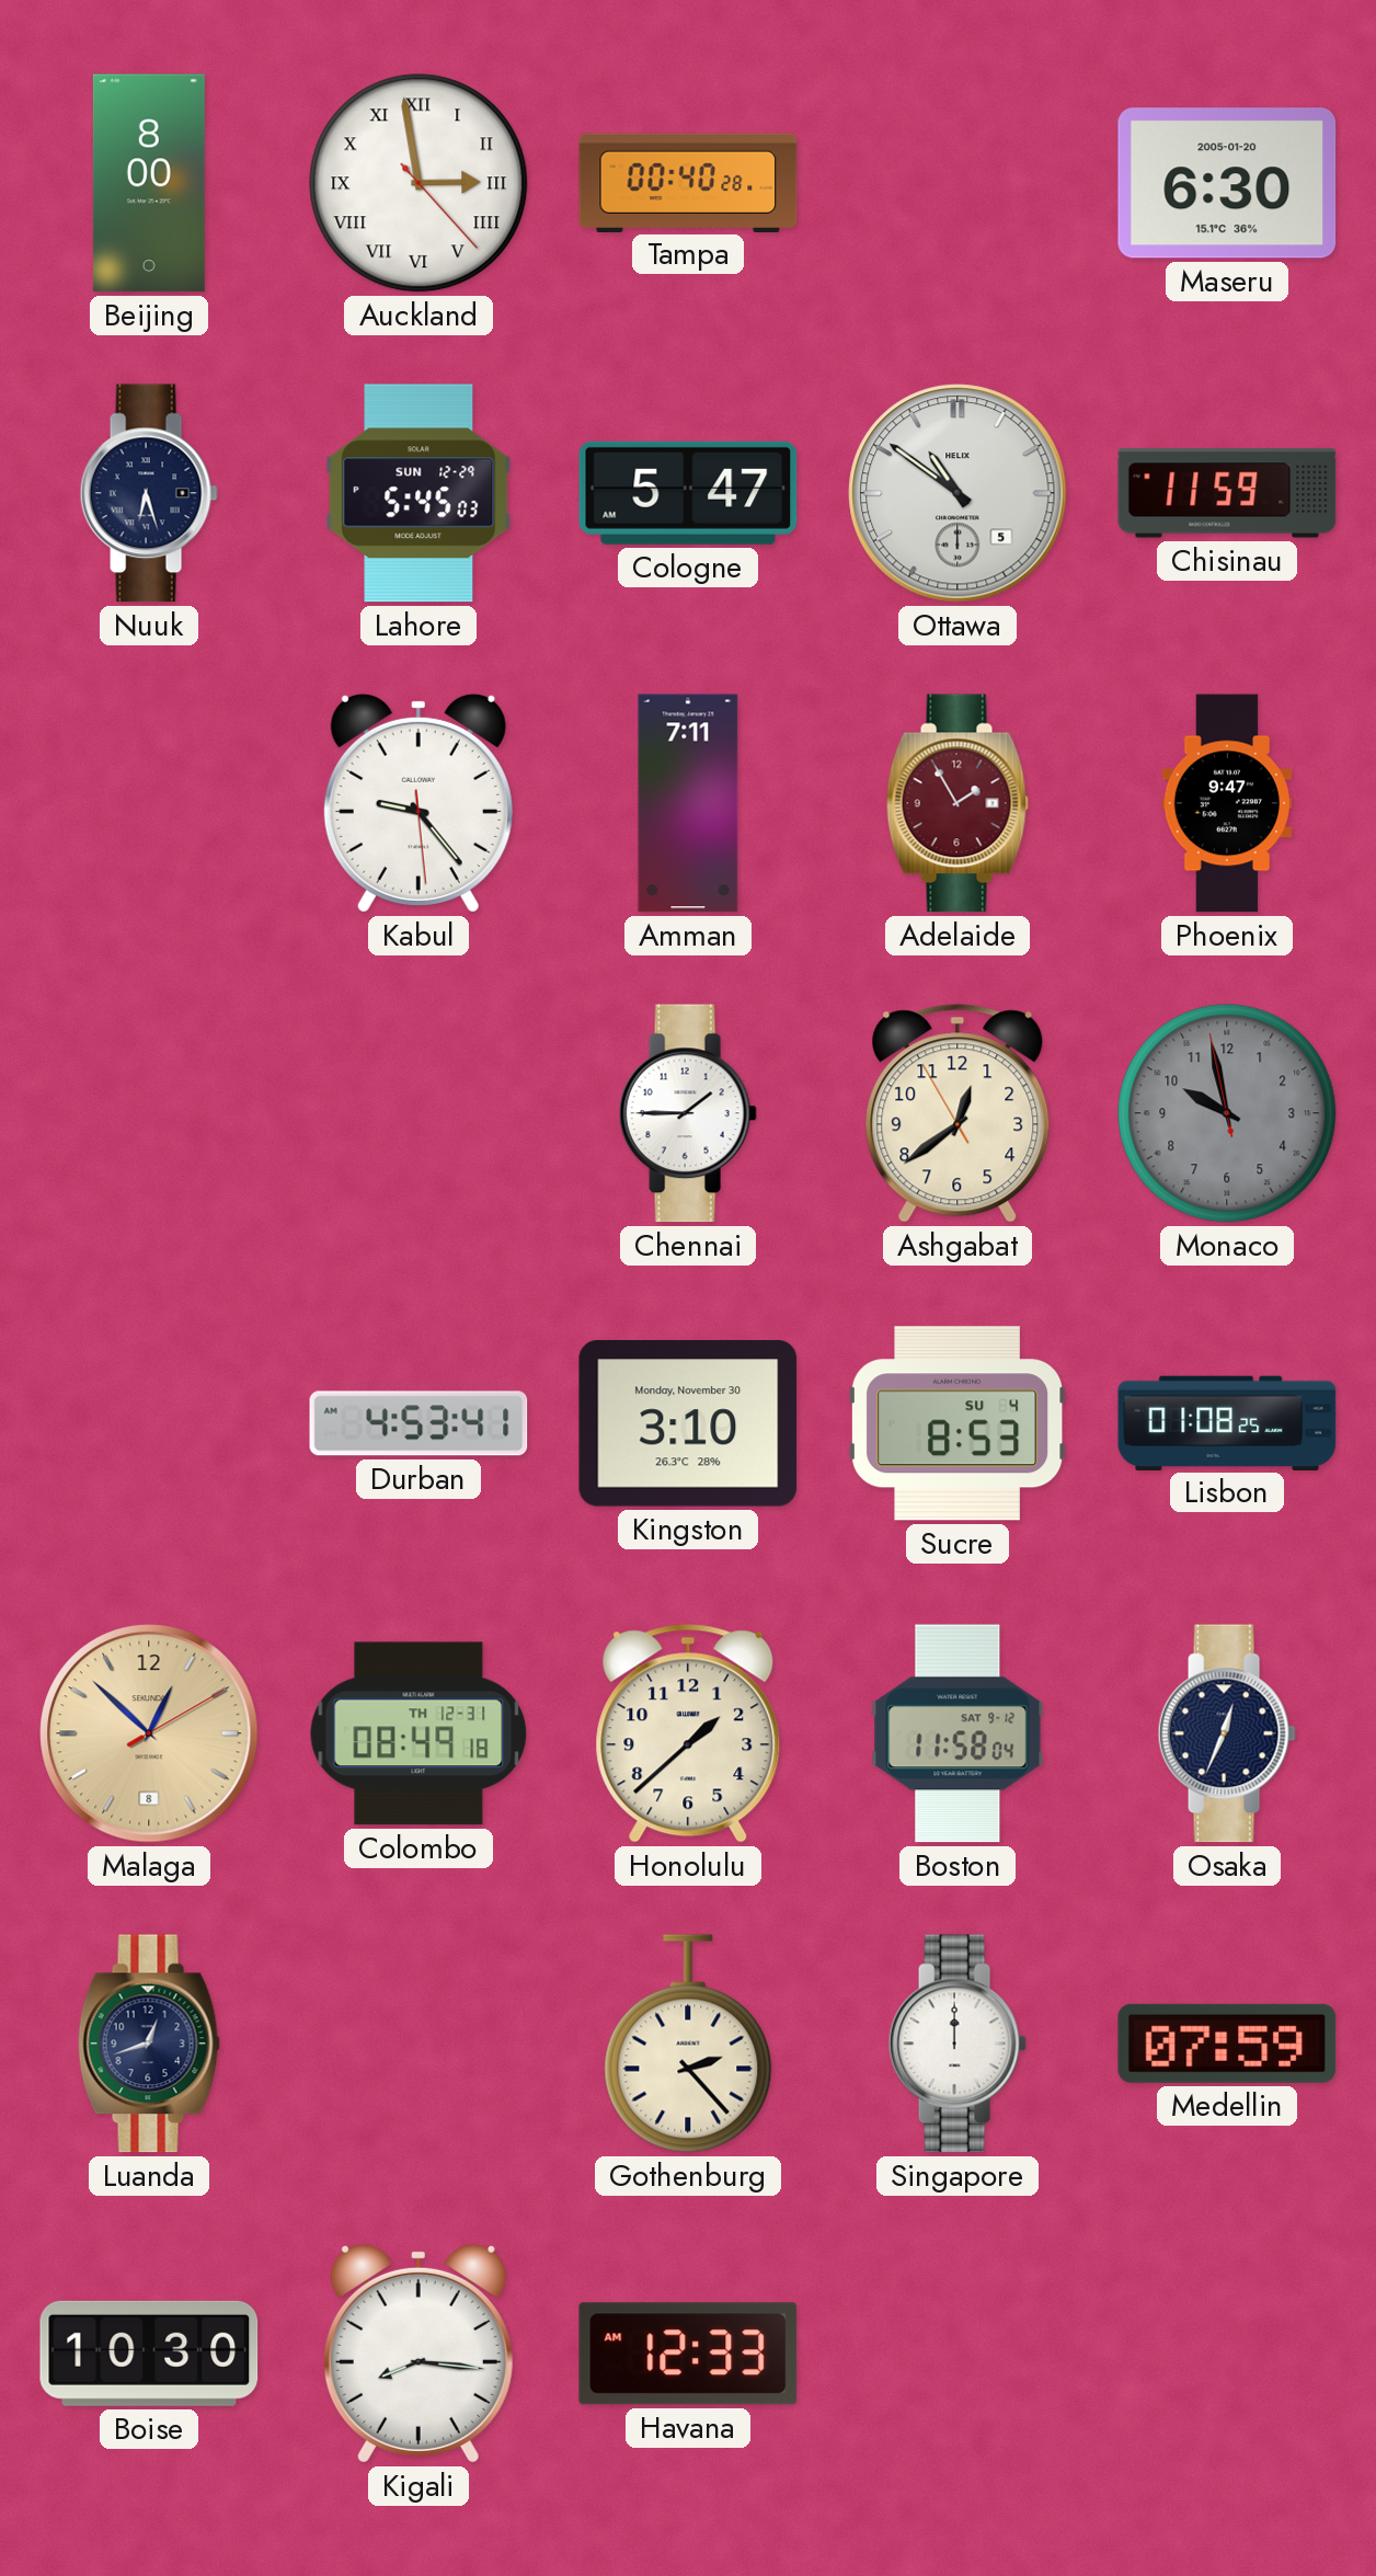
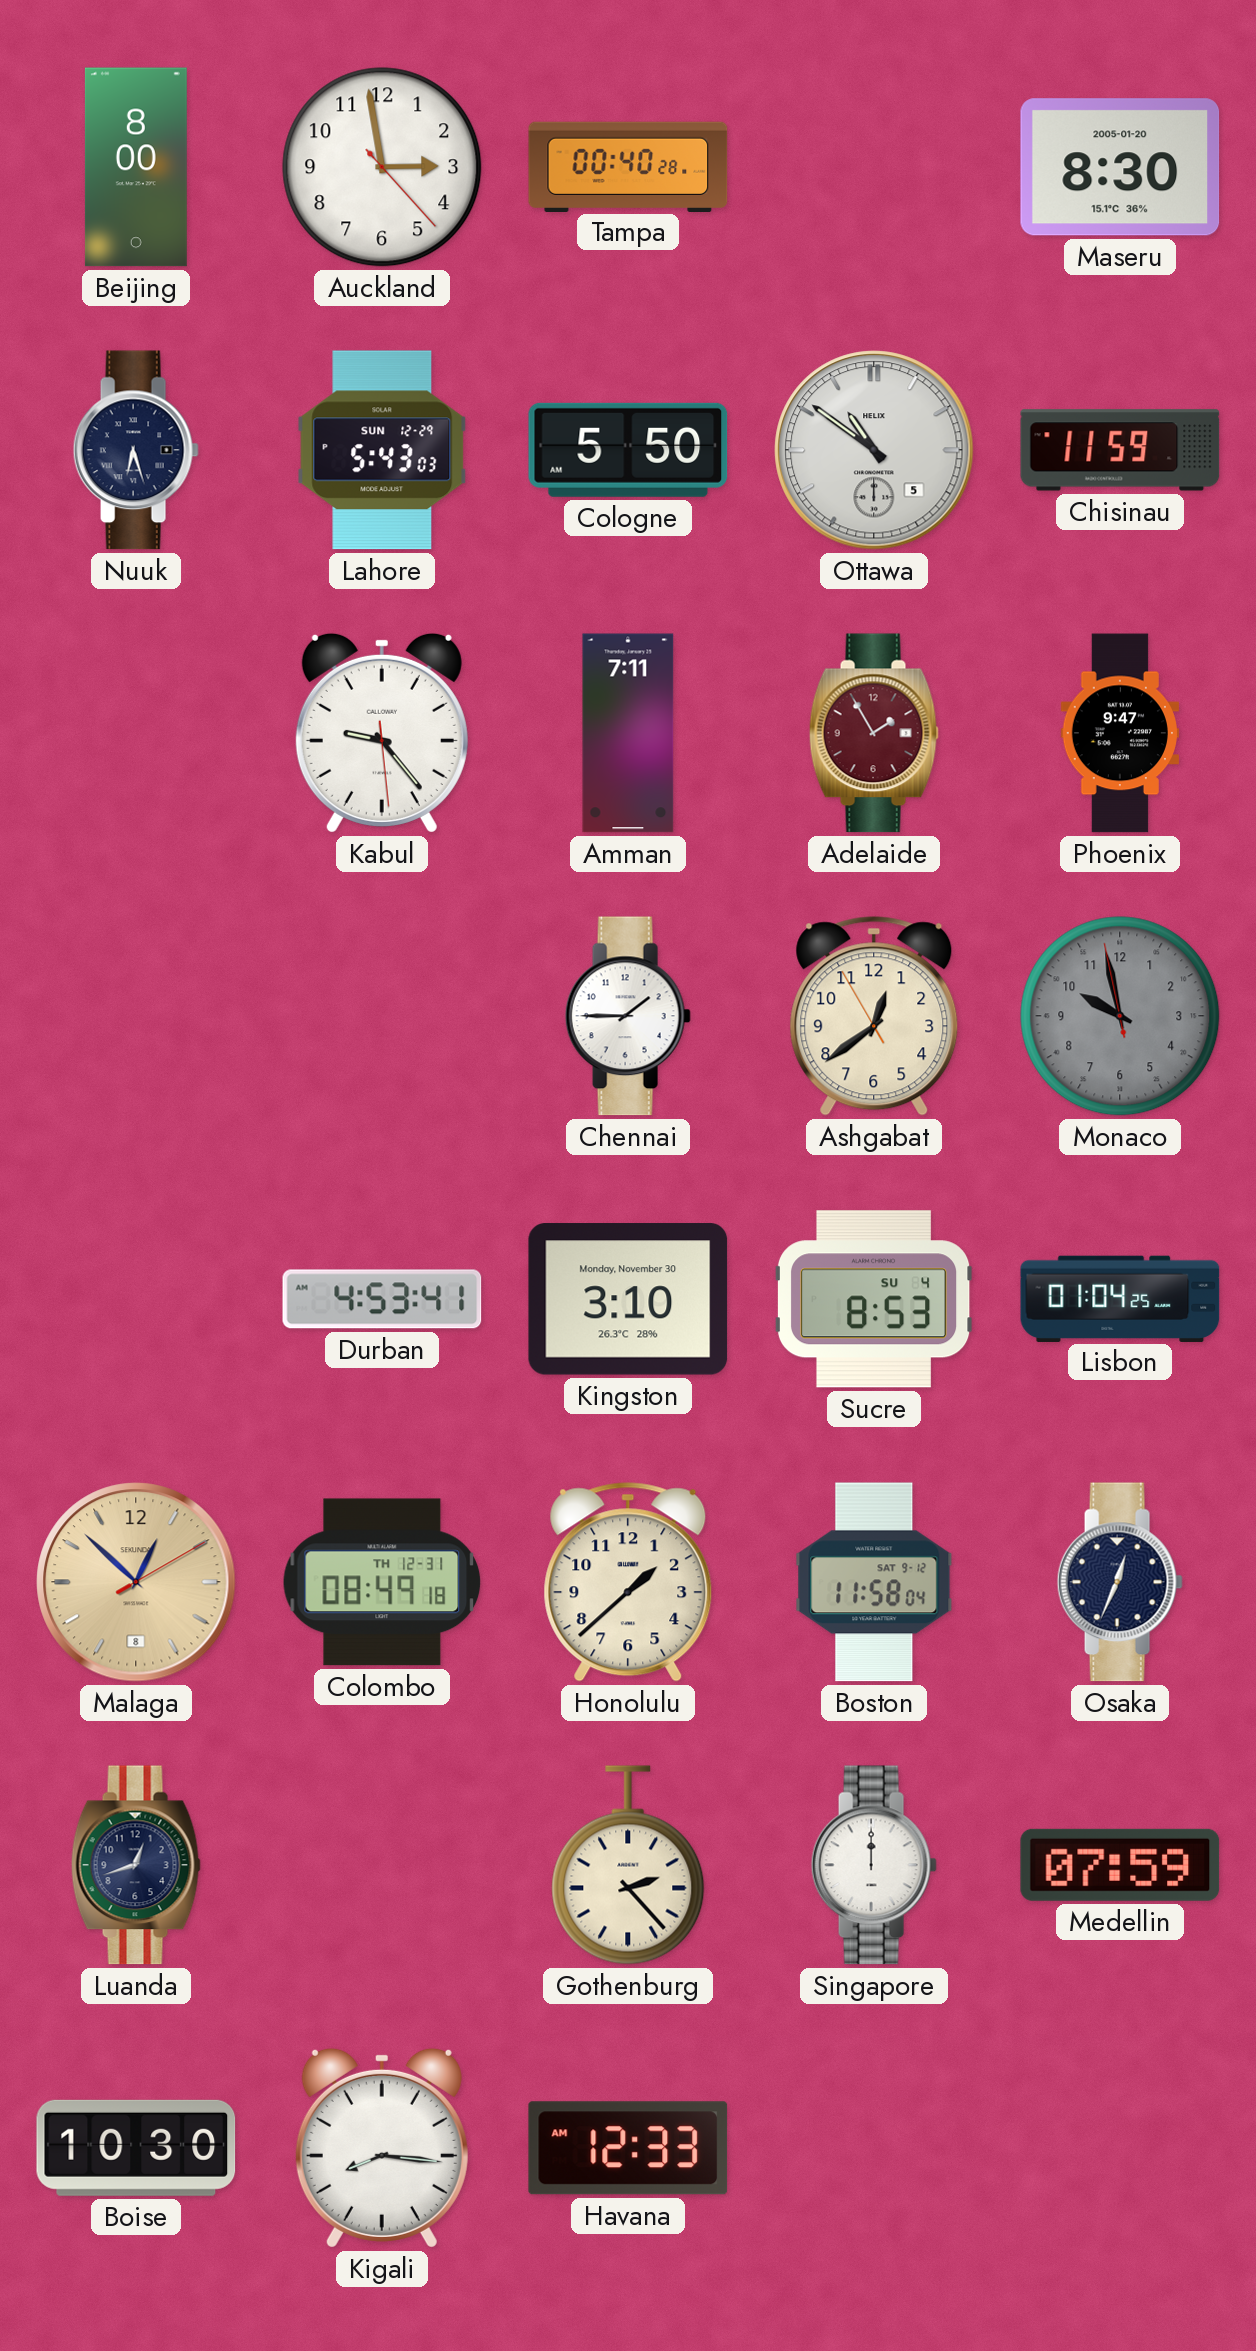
Auckland numerals: Roman -> Arabic
Maseru: 6:30 -> 8:30
Lahore: 5:45 -> 5:43
Cologne: 5:47 -> 5:50
Lisbon: 01:08 -> 01:04
